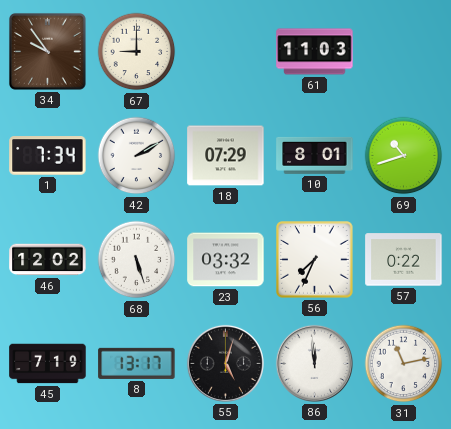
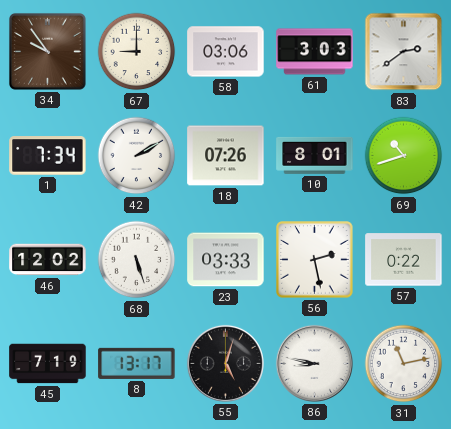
58: none -> 03:06
61: 11:03 -> 3:03
83: none -> 2:39
18: 07:29 -> 07:26
23: 03:32 -> 03:33
56: 7:34 -> 2:28
86: 11:59 -> 8:47
